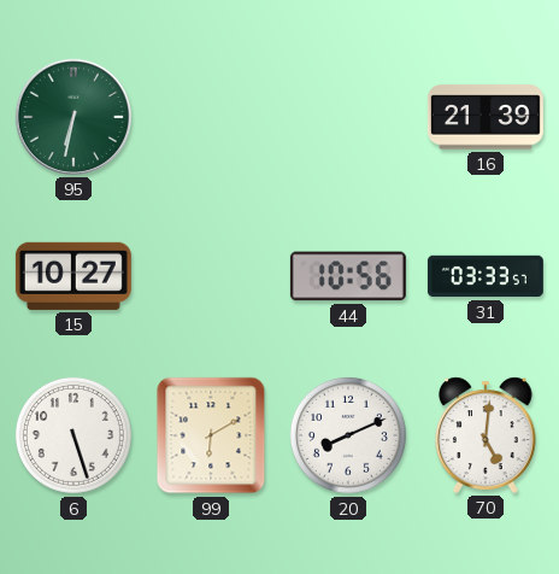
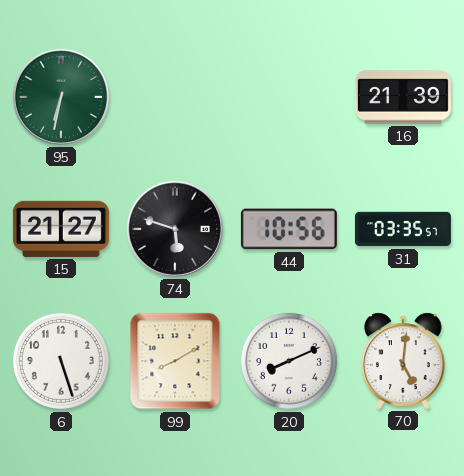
15: 10:27 -> 21:27
74: none -> 5:48
31: 03:33 -> 03:35
99: 6:10 -> 8:10
